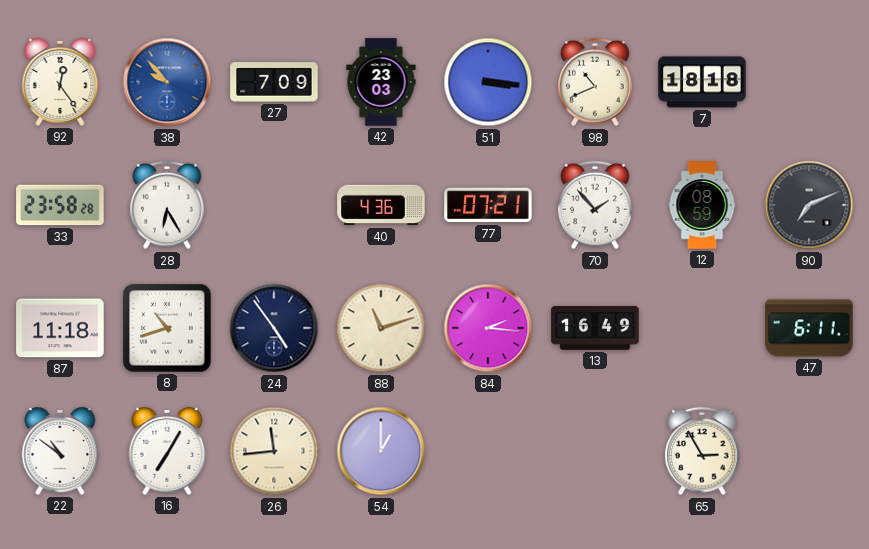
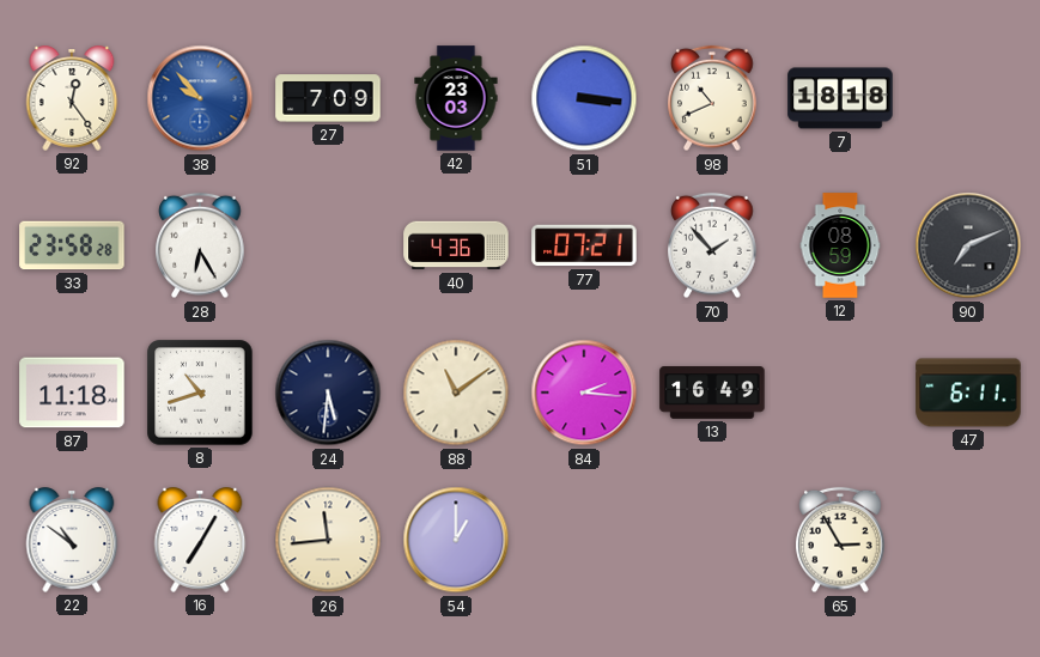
24: 4:54 -> 5:31
88: 11:12 -> 11:09
